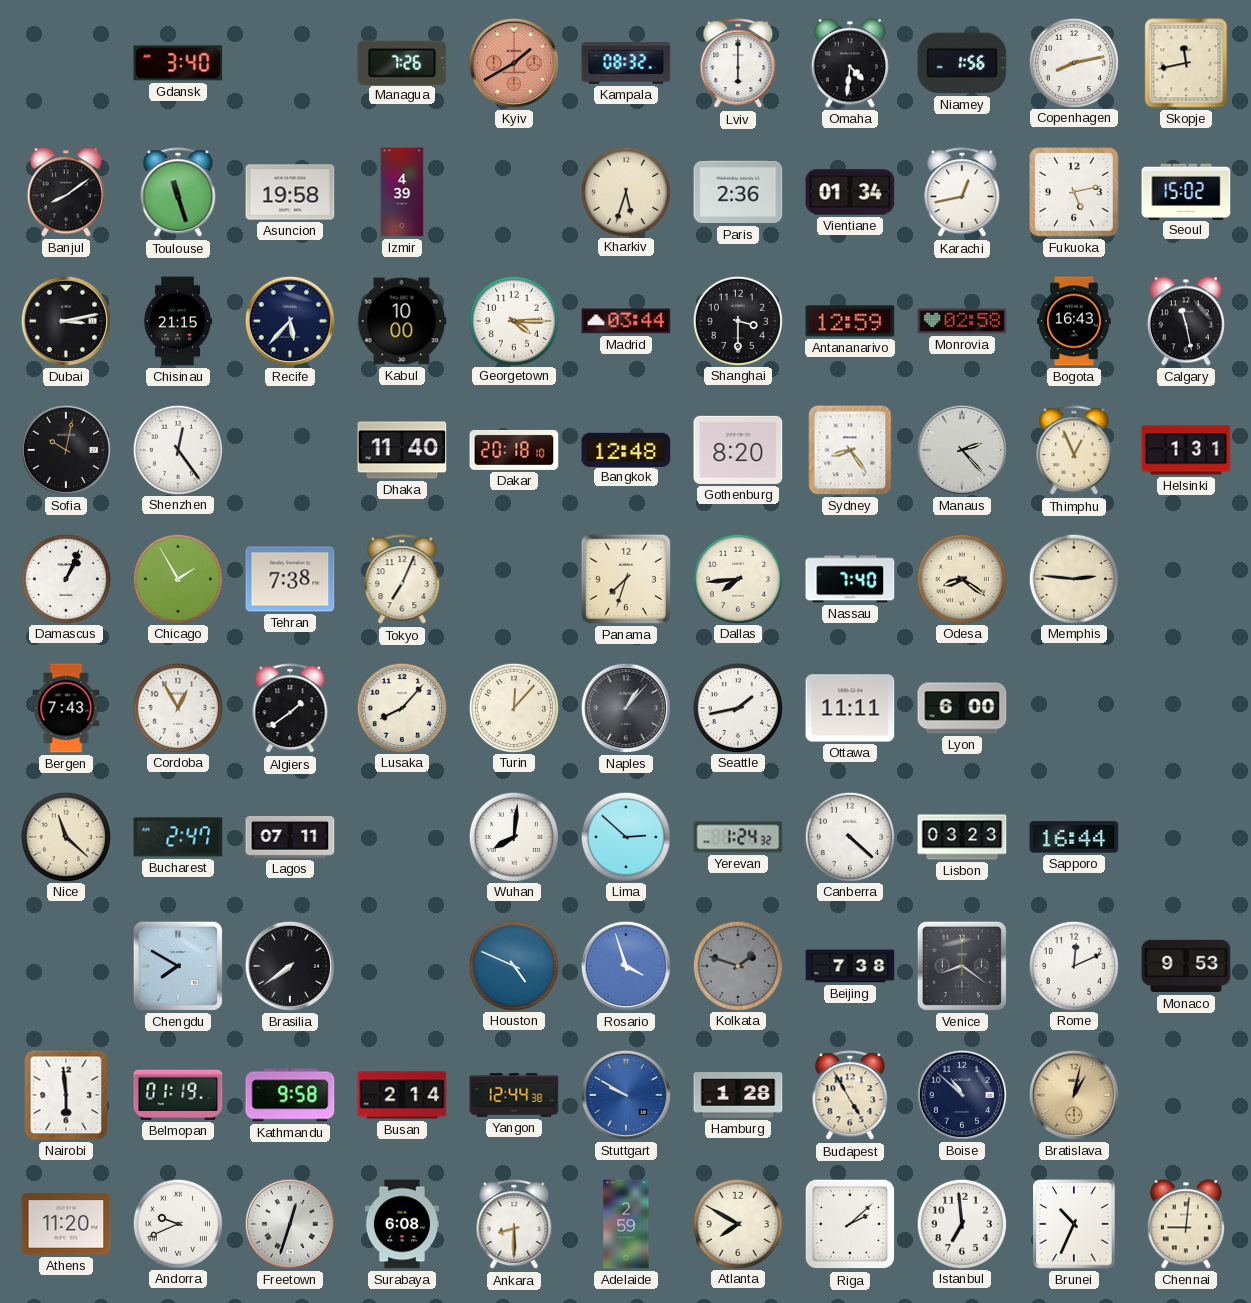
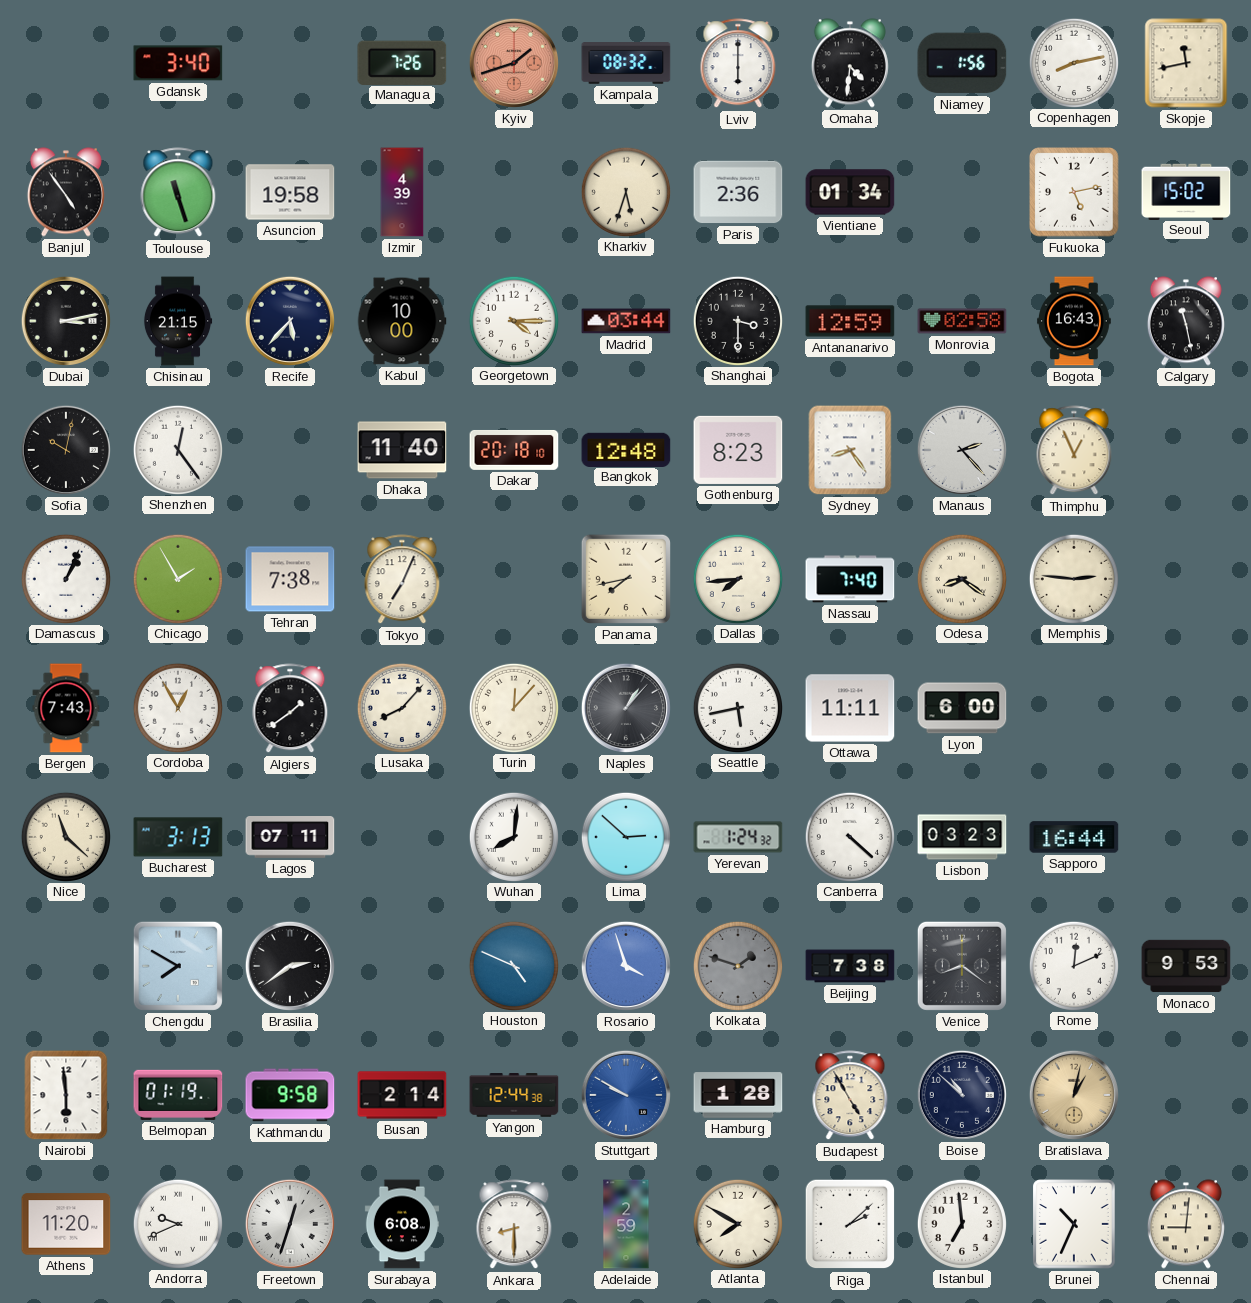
Kyiv: 1:40 -> 1:42
Banjul: 8:09 -> 4:54
Karachi: 12:43 -> none
Gothenburg: 8:20 -> 8:23
Helsinki: 1:31 -> none
Panama: 7:33 -> 7:43
Seattle: 1:43 -> 5:43
Bucharest: 2:47 -> 3:13
Brasilia: 7:39 -> 2:39
